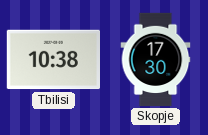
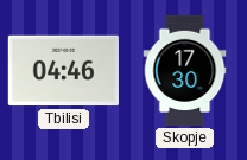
Tbilisi: 10:38 -> 04:46
